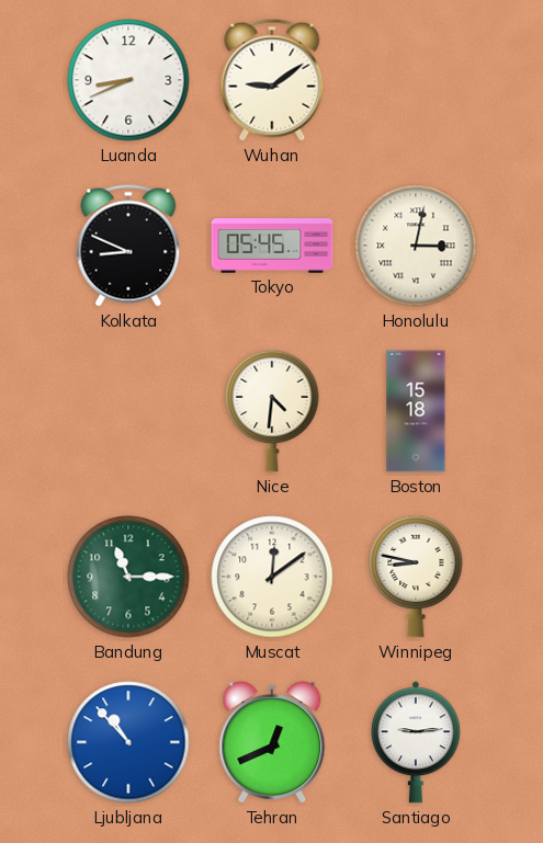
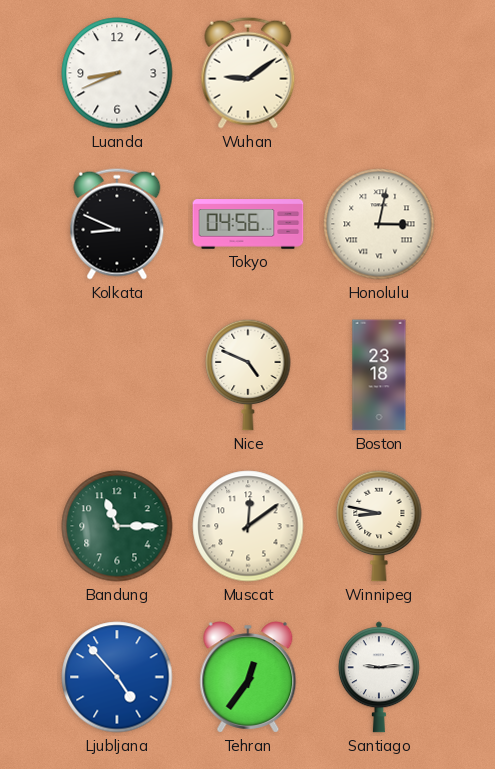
Tokyo: 05:45 -> 04:56
Nice: 4:31 -> 4:49
Boston: 15:18 -> 23:18
Ljubljana: 10:53 -> 4:53
Tehran: 12:41 -> 12:36
